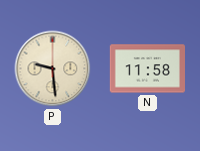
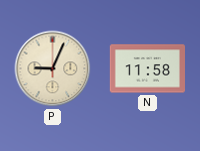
P: 9:29 -> 9:04
